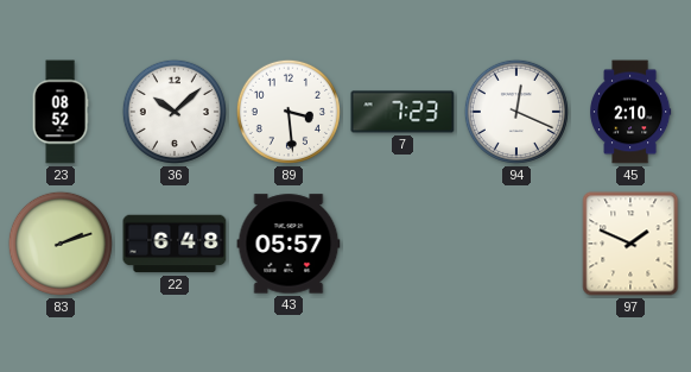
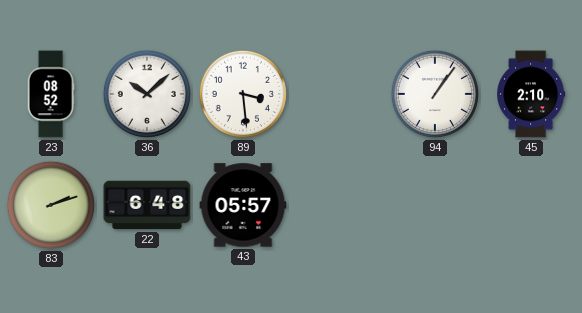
7: 7:23 -> none
94: 12:19 -> 1:06
97: 1:49 -> none
